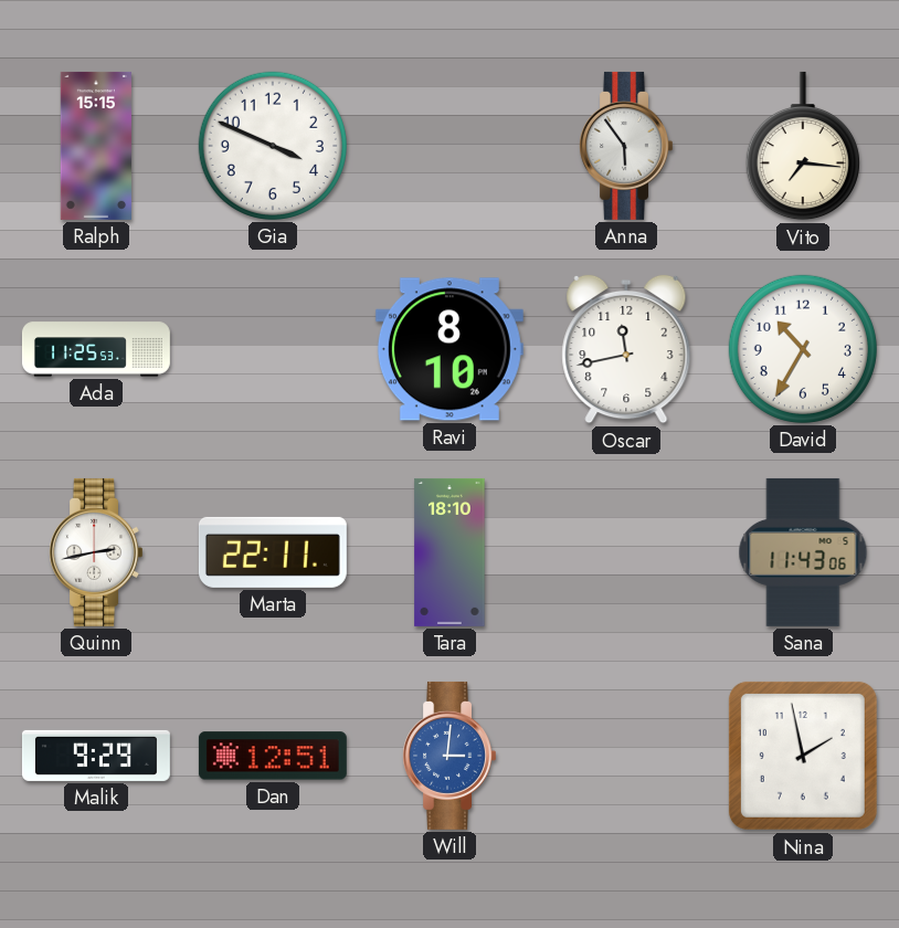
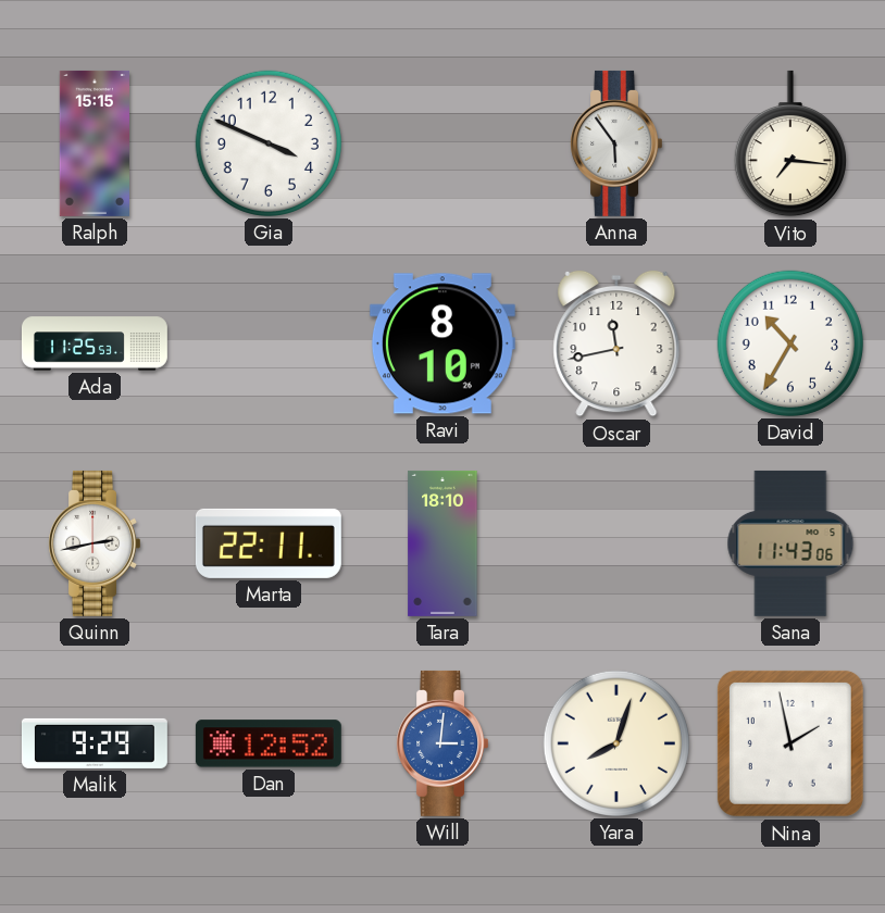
Dan: 12:51 -> 12:52
Yara: none -> 8:03
